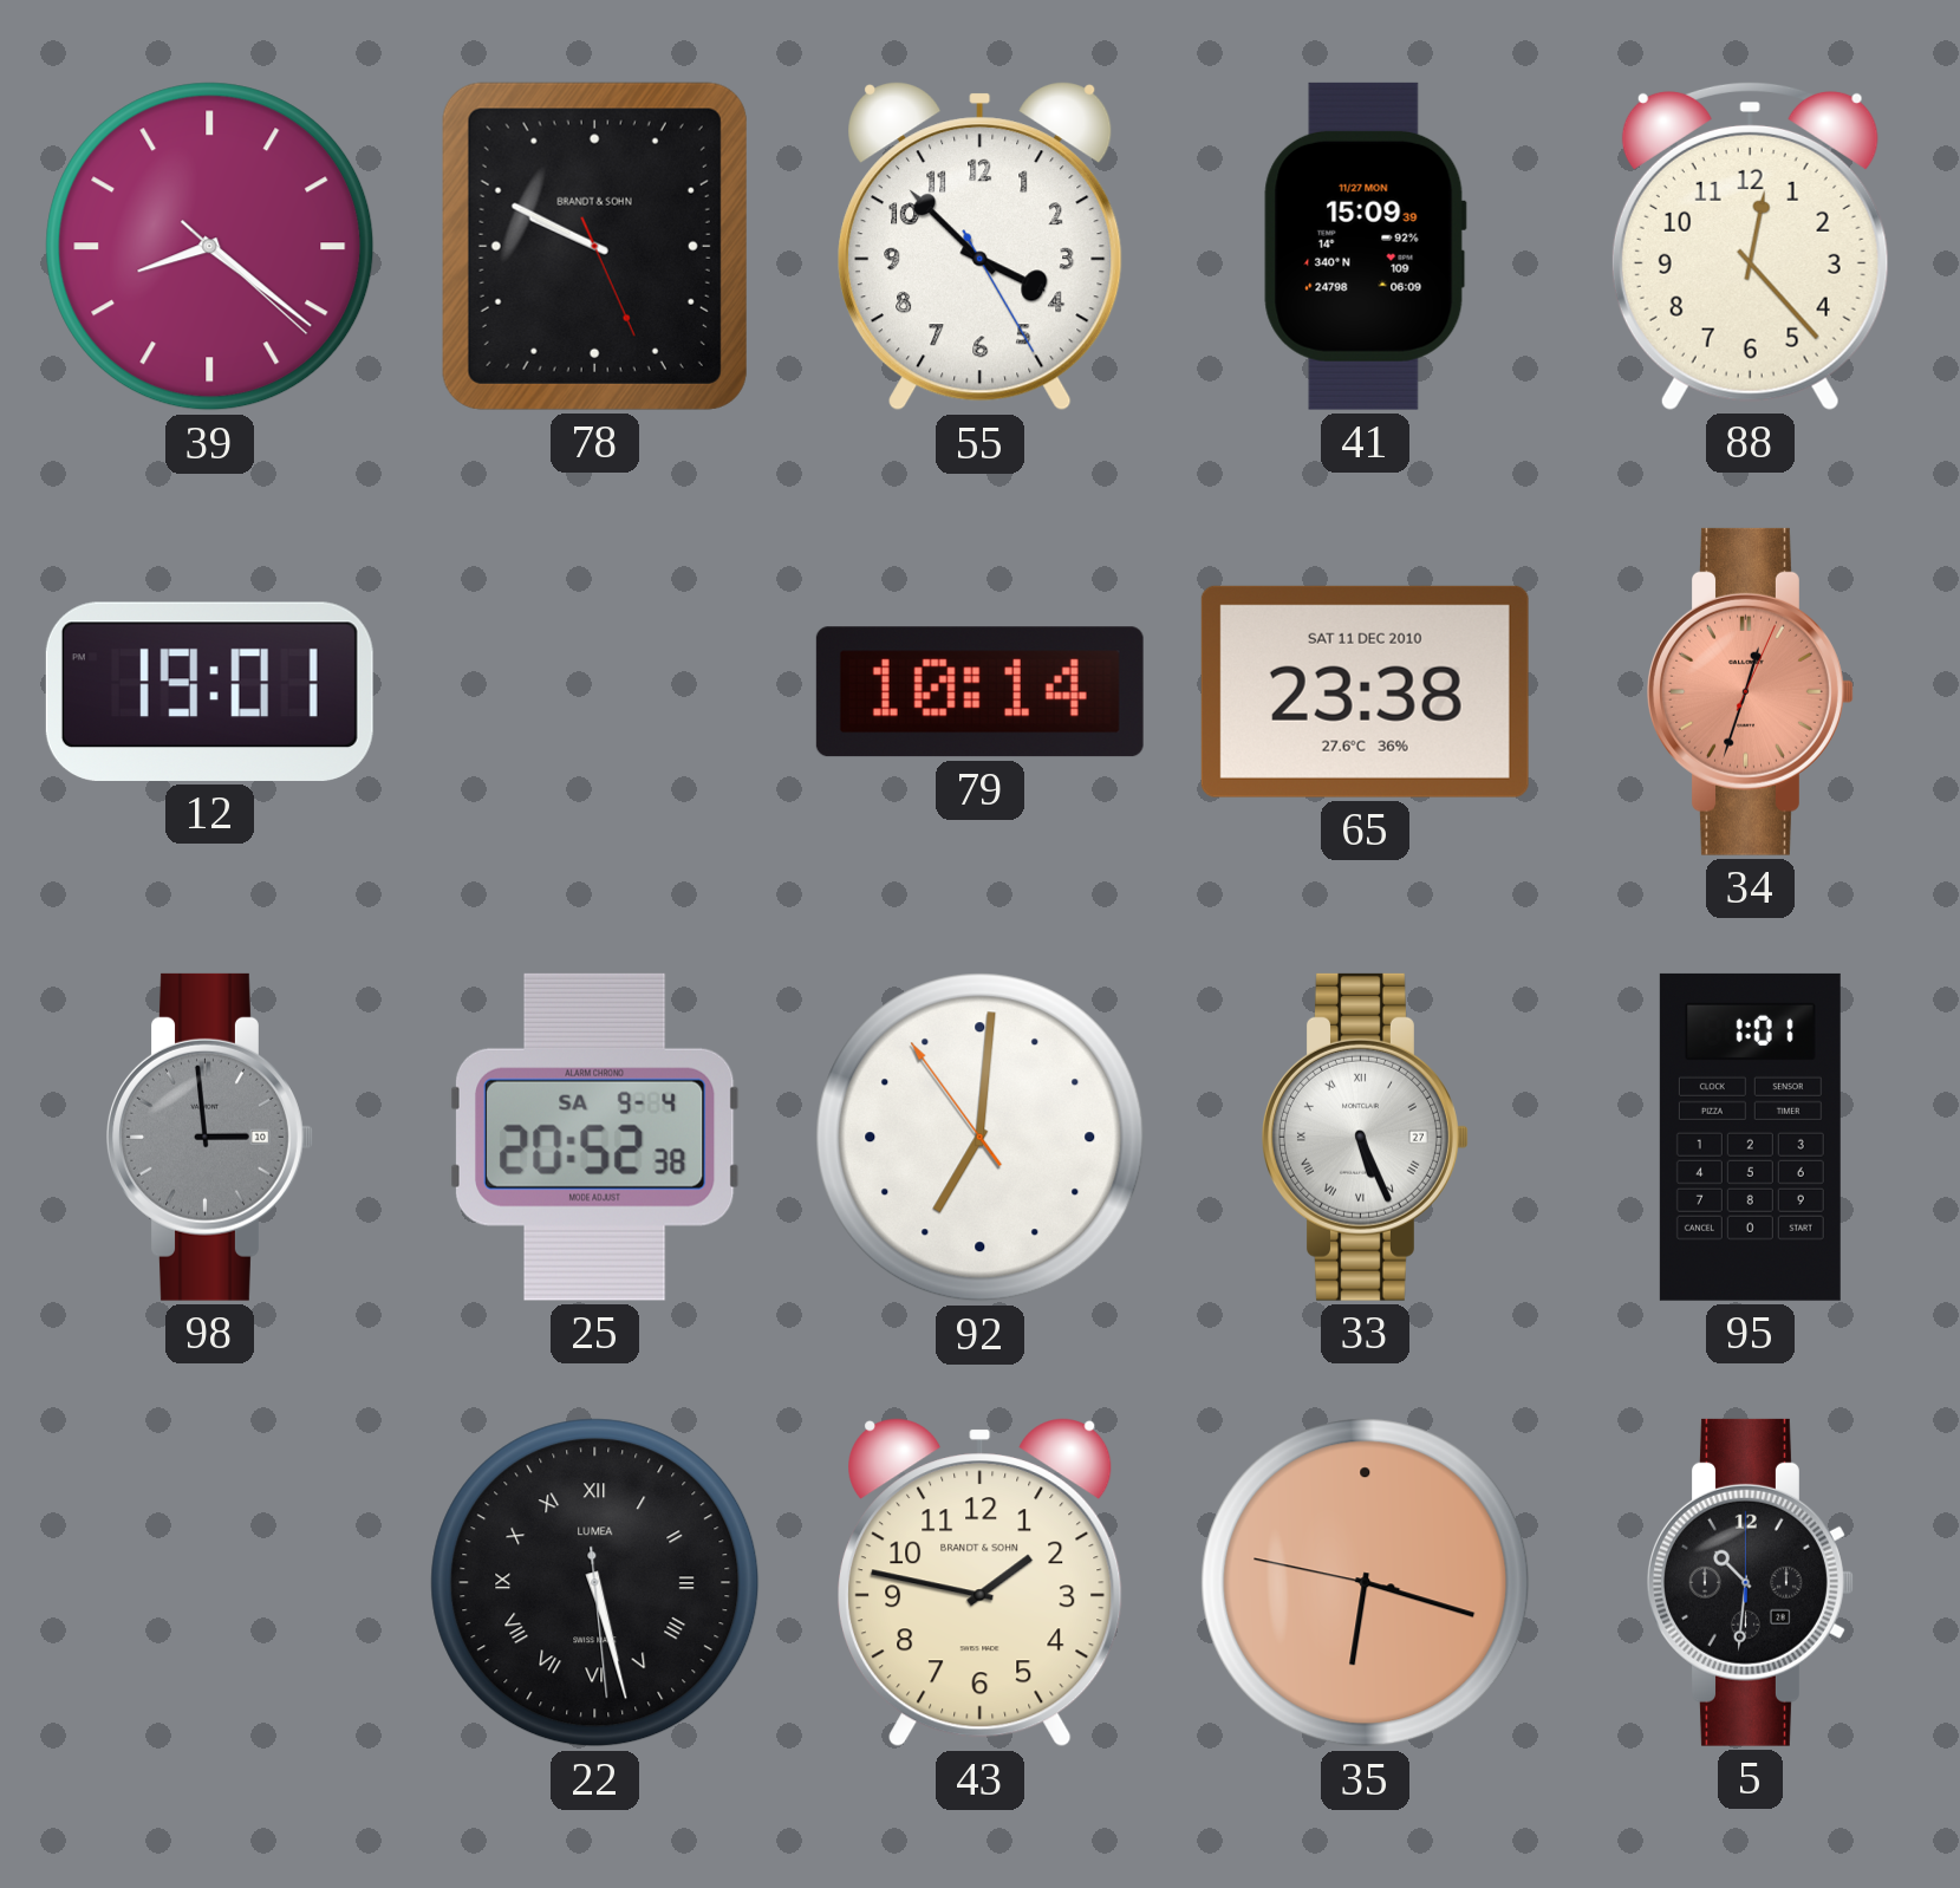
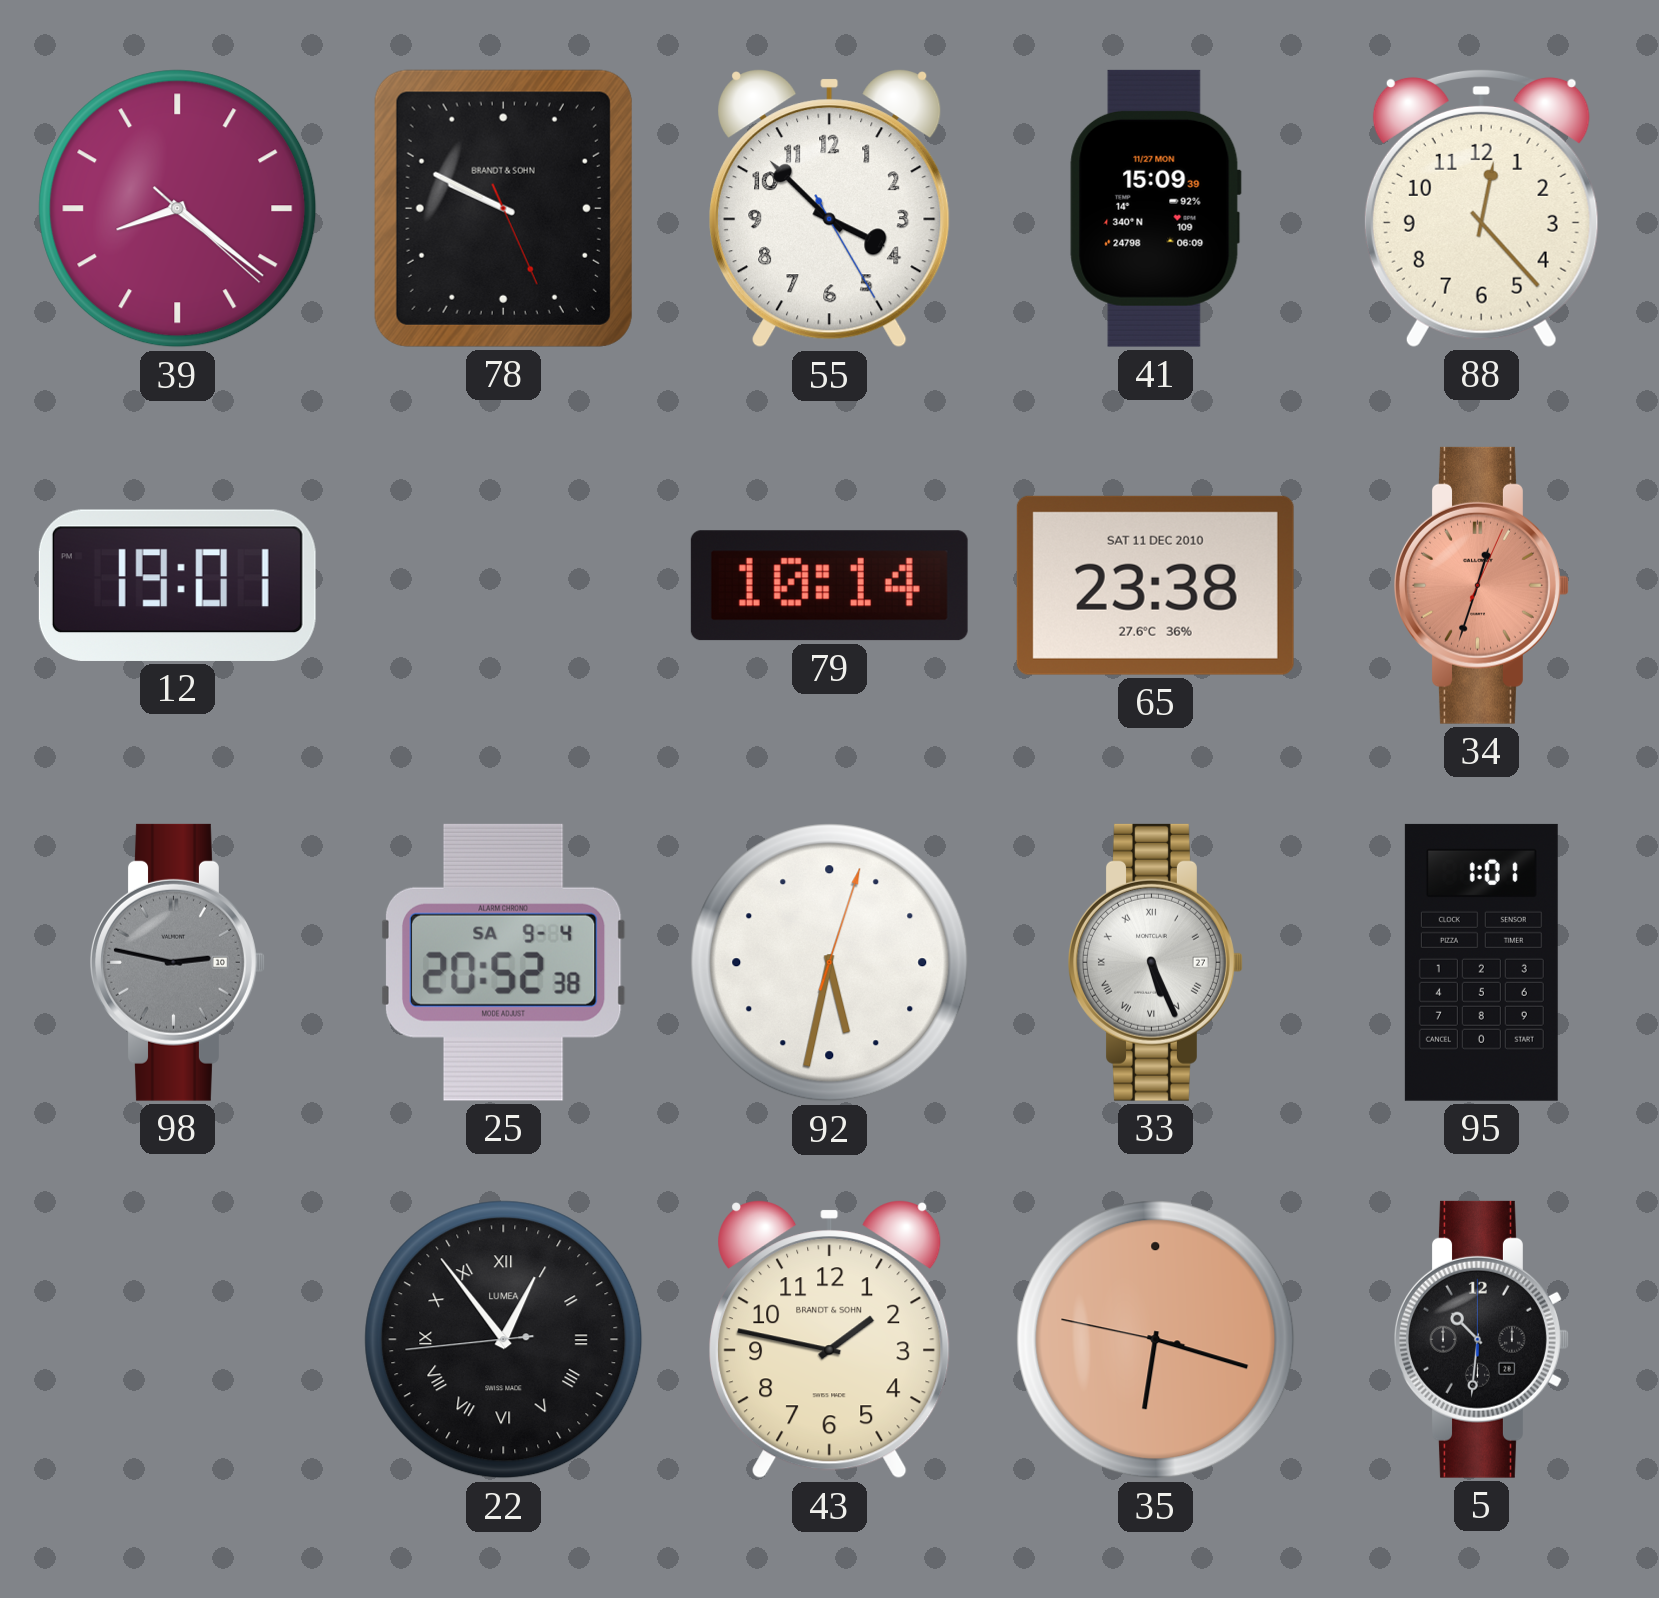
98: 2:59 -> 2:47
92: 7:00 -> 5:32
22: 5:27 -> 12:53
